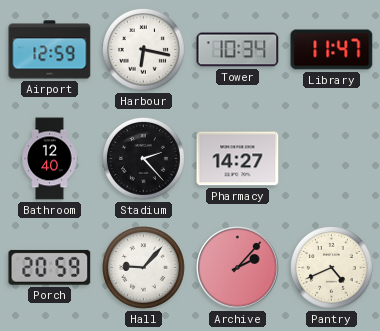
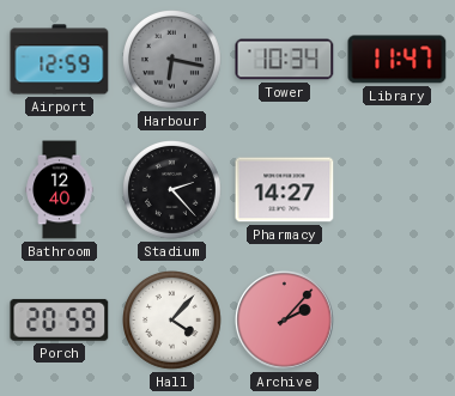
Harbour dial: white -> grey
Hall: 9:07 -> 4:07
Pantry: 4:41 -> none
